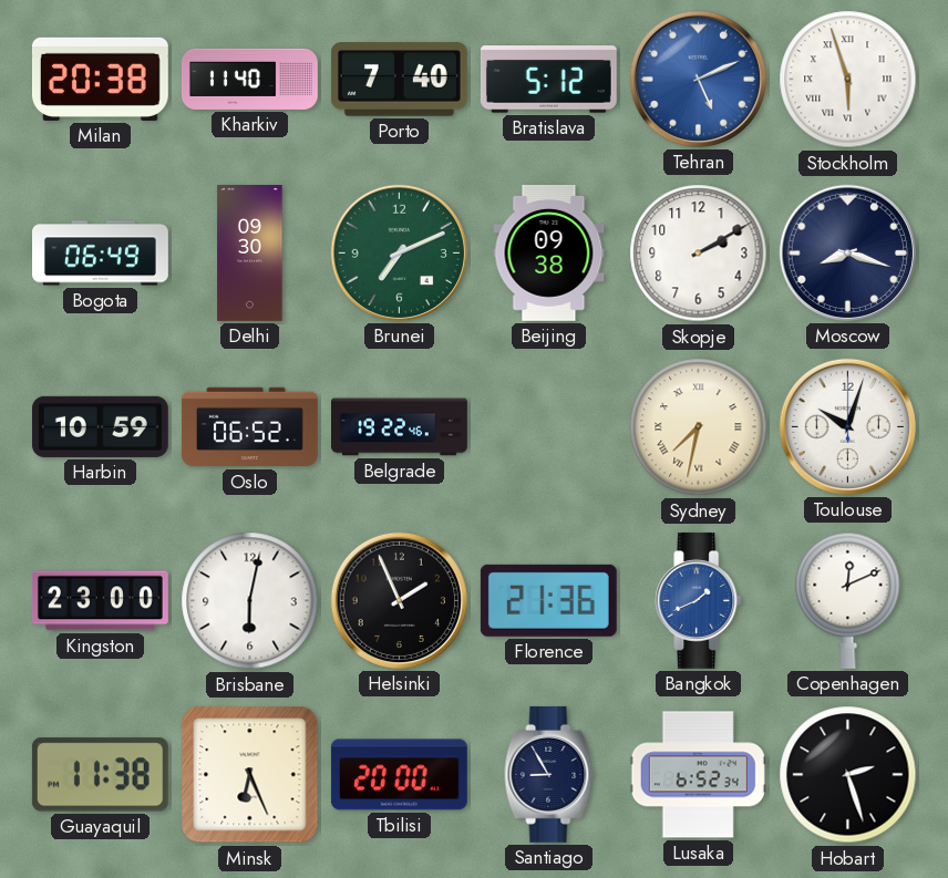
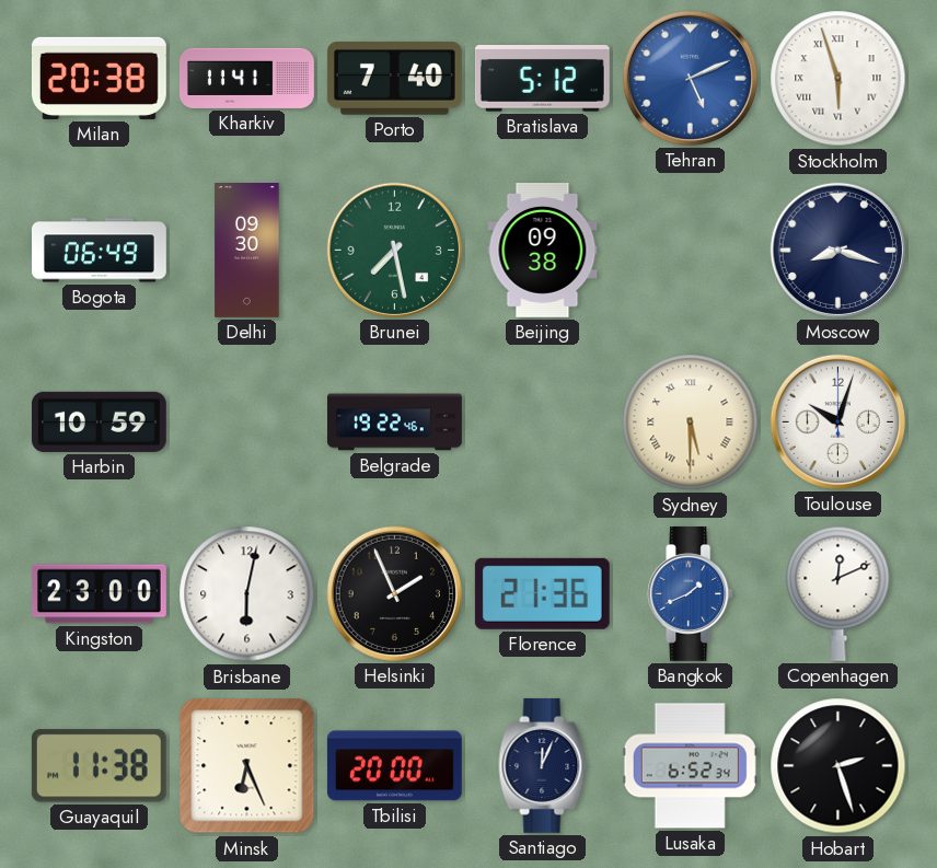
Kharkiv: 11:40 -> 11:41
Brunei: 7:11 -> 7:28
Skopje: 2:10 -> none
Oslo: 06:52 -> none
Sydney: 7:32 -> 5:30
Santiago: 8:55 -> 12:04
